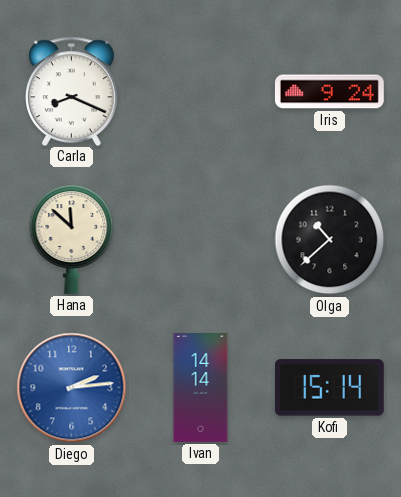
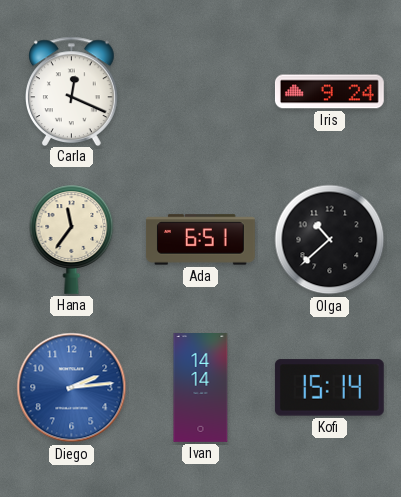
Carla: 8:19 -> 12:19
Hana: 11:52 -> 11:36
Ada: none -> 6:51
